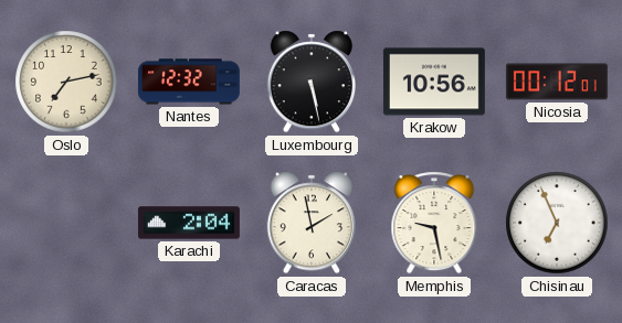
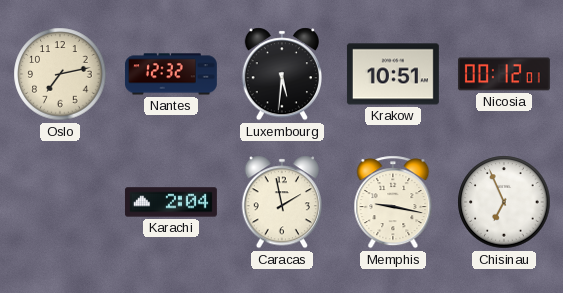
Luxembourg: 5:28 -> 5:31
Krakow: 10:56 -> 10:51
Memphis: 9:28 -> 9:17
